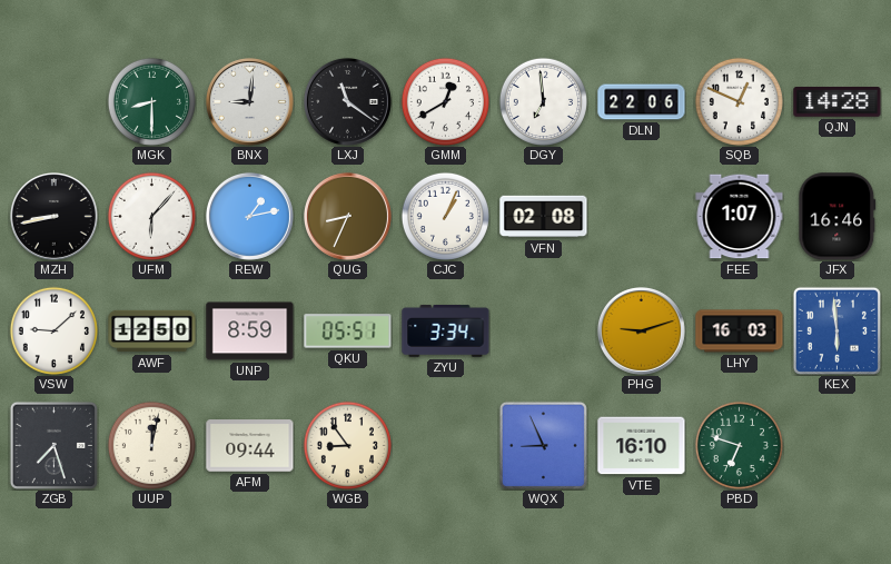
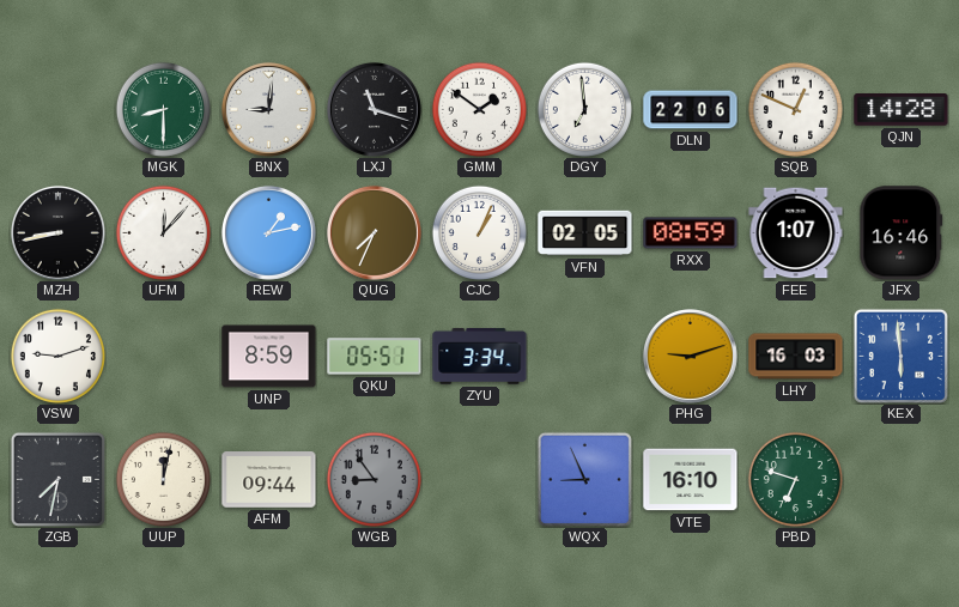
LXJ: 11:21 -> 11:18
GMM: 12:40 -> 1:51
UFM: 6:07 -> 12:07
QUG: 8:34 -> 7:34
VFN: 02:08 -> 02:05
RXX: none -> 08:59
VSW: 9:08 -> 9:12
AWF: 12:50 -> none
ZGB: 7:27 -> 7:32
WGB dial: cream -> grey
